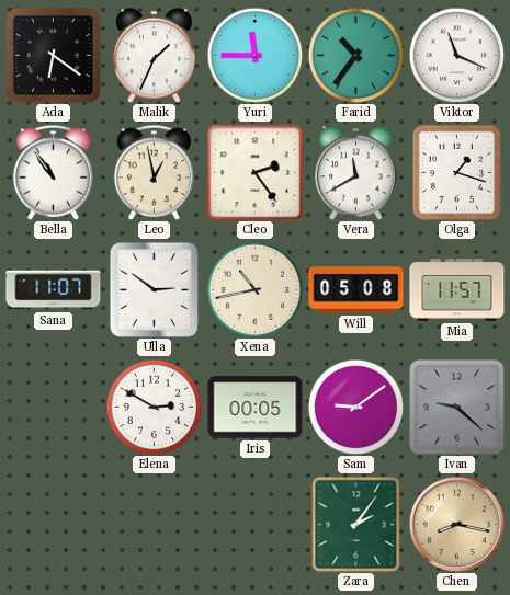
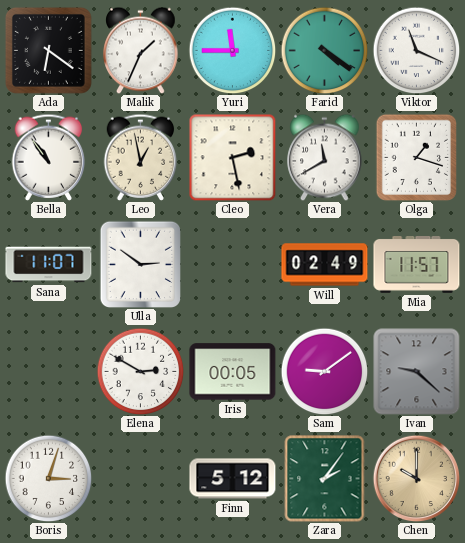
Farid: 10:36 -> 4:21
Cleo: 2:24 -> 2:28
Xena: 10:43 -> none
Will: 05:08 -> 02:49
Boris: none -> 3:03
Finn: none -> 5:12
Chen: 8:17 -> 10:00
